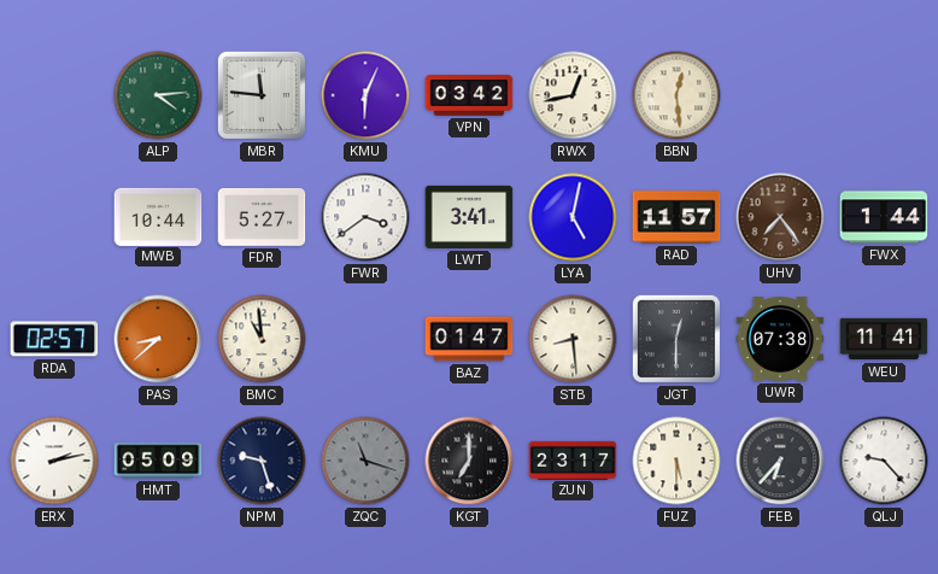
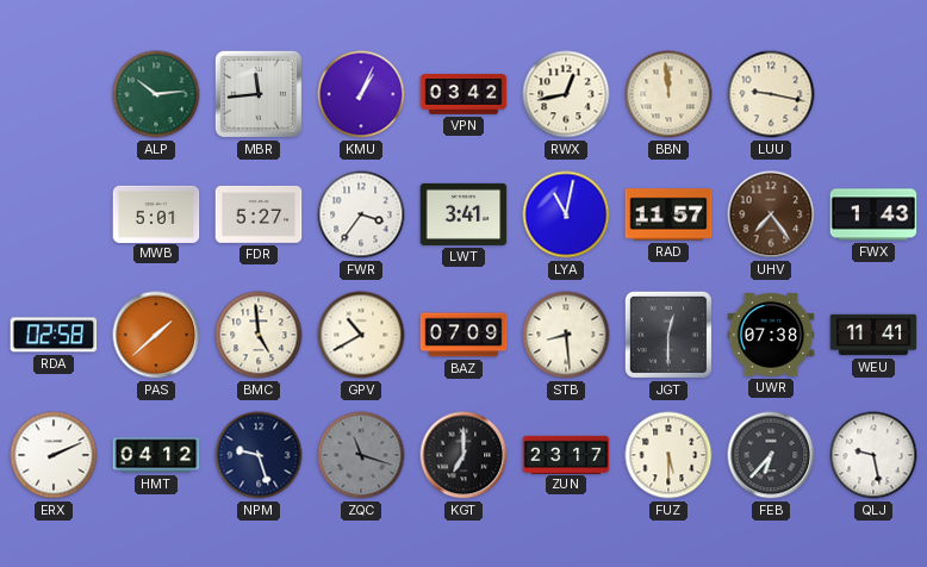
ALP: 4:14 -> 10:14
MBR: 11:46 -> 11:44
KMU: 6:04 -> 1:04
BBN: 12:29 -> 11:59
LUU: none -> 9:17
MWB: 10:44 -> 5:01
FWR: 3:39 -> 3:36
LYA: 5:02 -> 11:02
FWX: 1:44 -> 1:43
RDA: 02:57 -> 02:58
PAS: 8:38 -> 1:38
BMC: 10:59 -> 4:59
GPV: none -> 10:40
BAZ: 01:47 -> 07:09
ERX: 2:13 -> 2:11
HMT: 05:09 -> 04:12
QLJ: 9:23 -> 9:28
